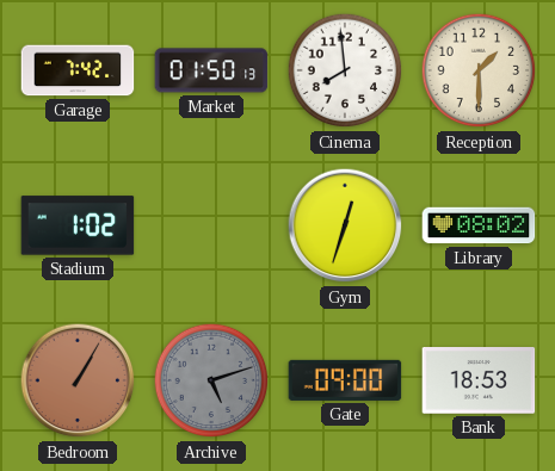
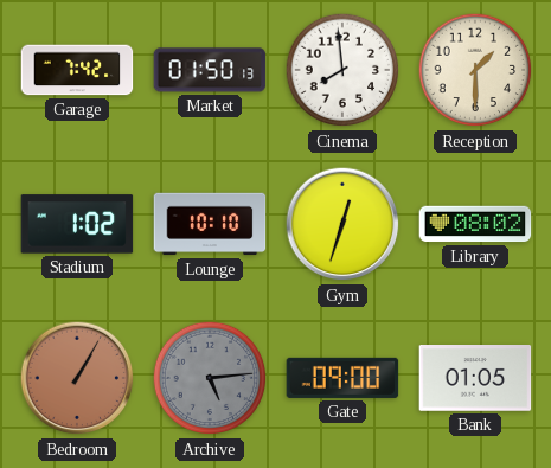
Lounge: none -> 10:10
Archive: 5:12 -> 5:14
Bank: 18:53 -> 01:05
